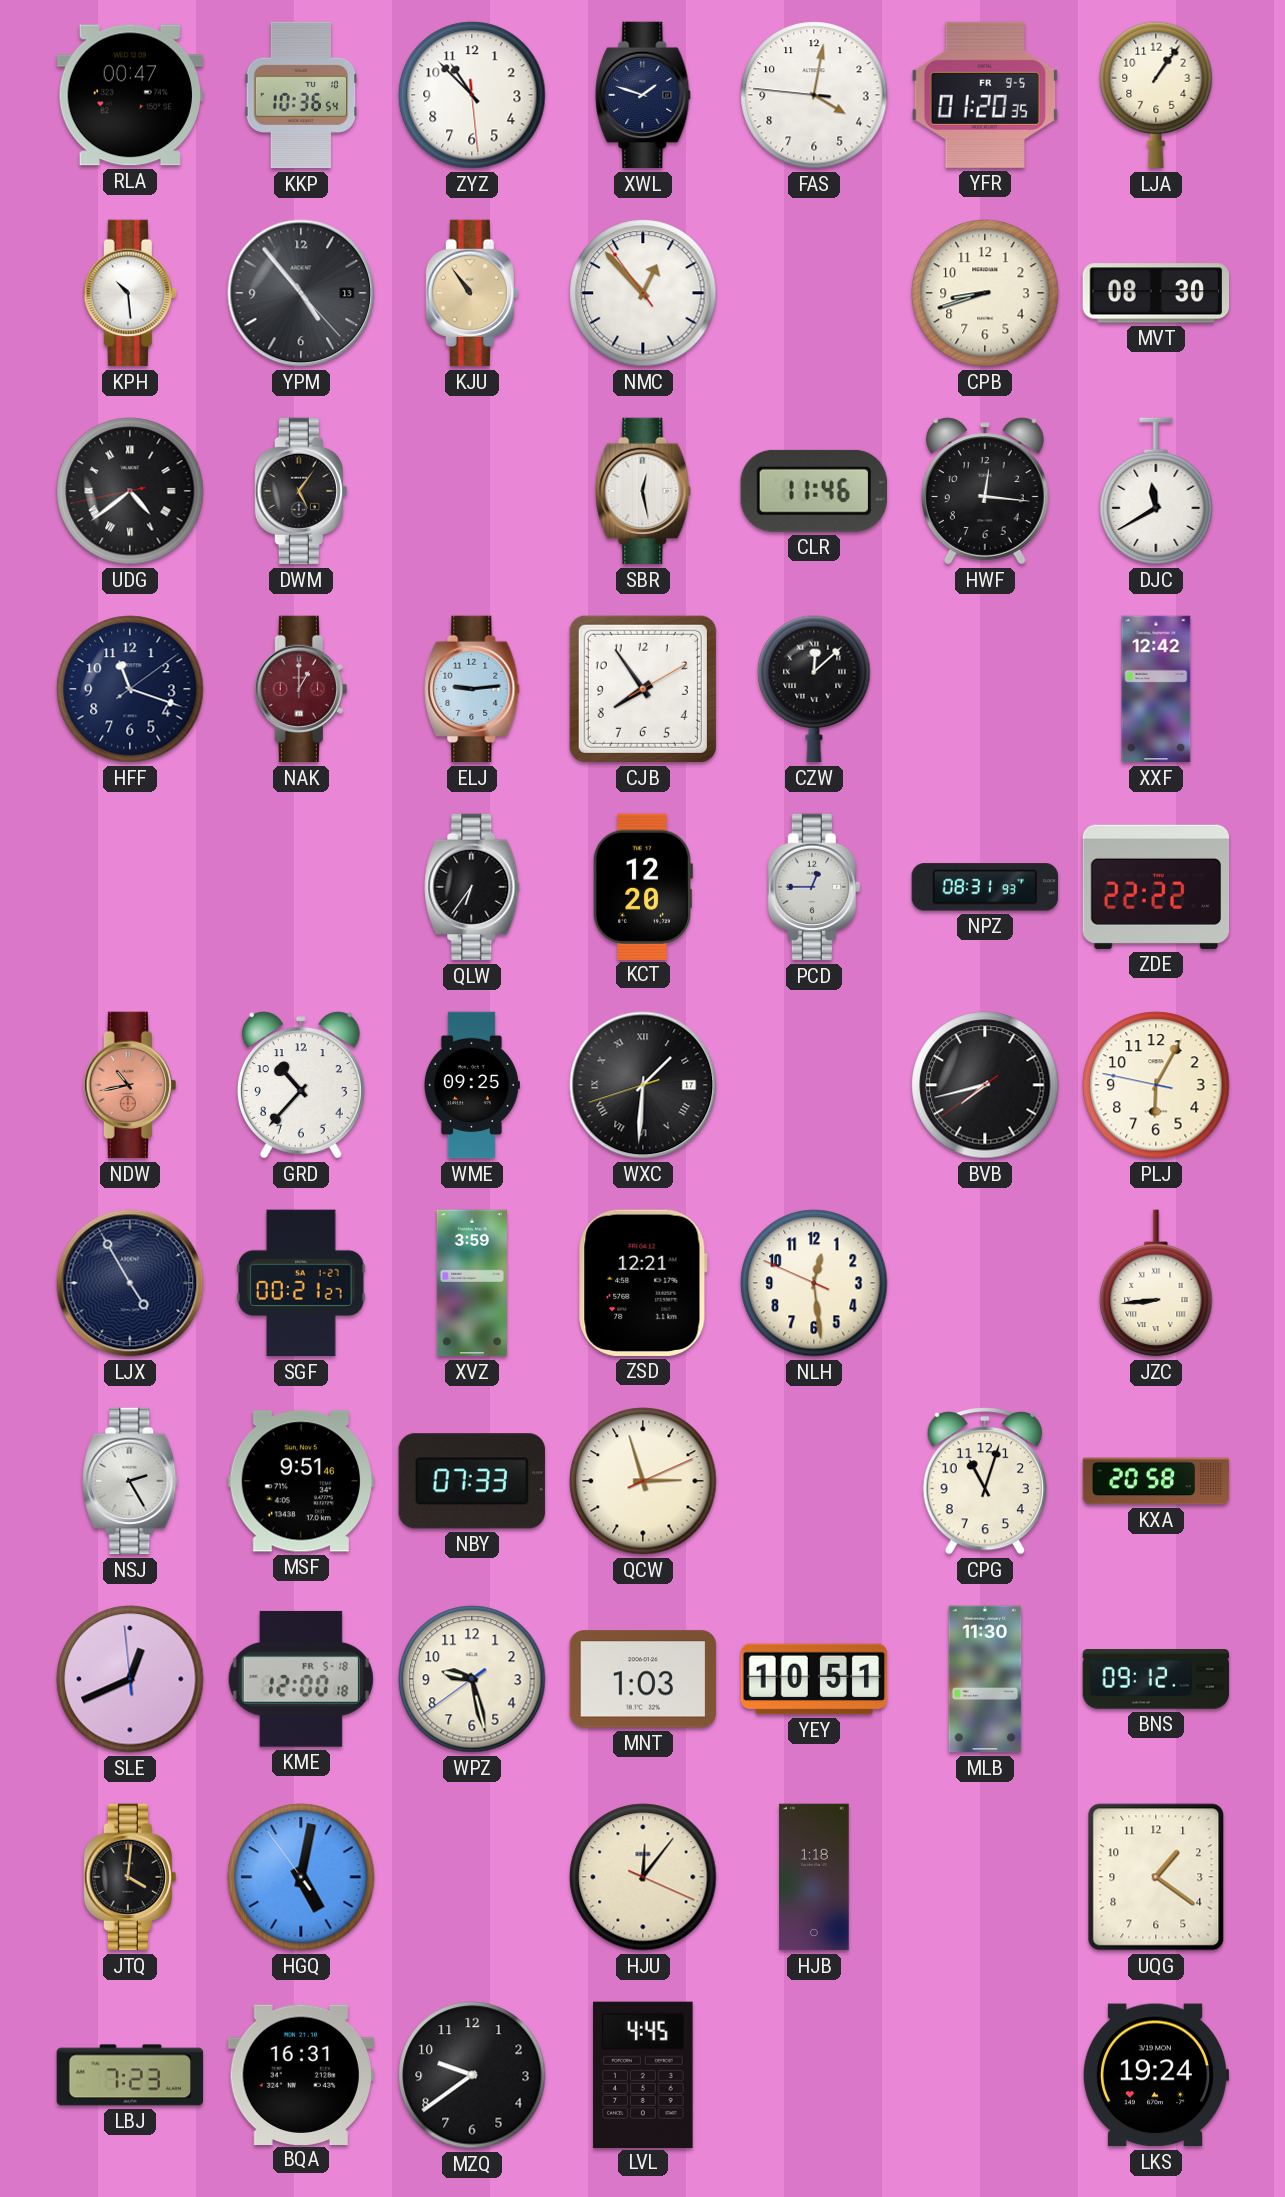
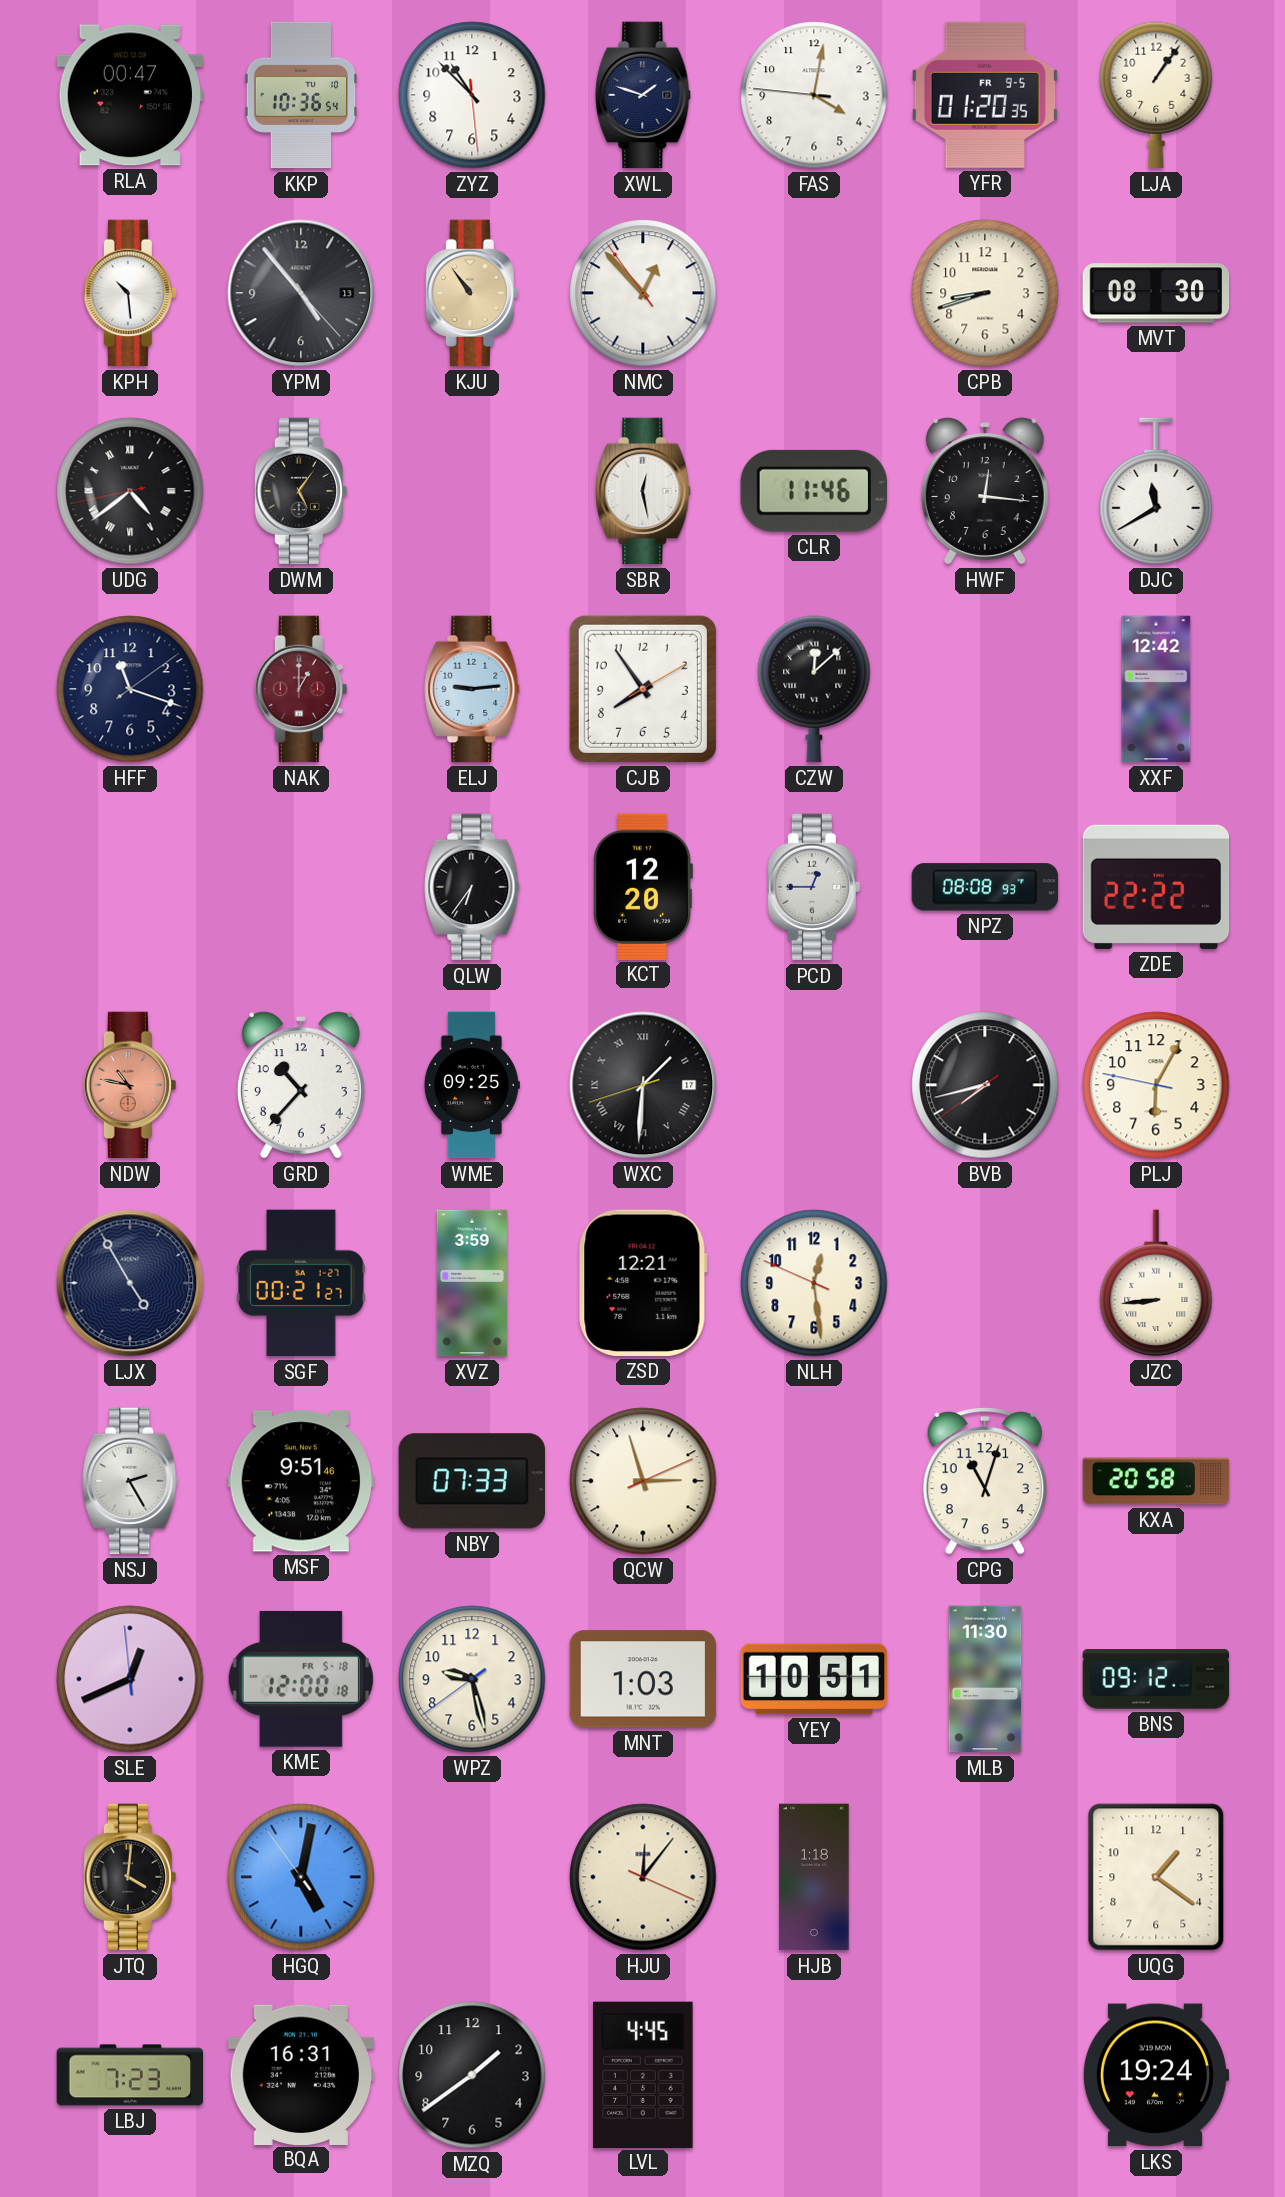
NPZ: 08:31 -> 08:08
NDW: 10:43 -> 10:47
MZQ: 9:39 -> 1:39
